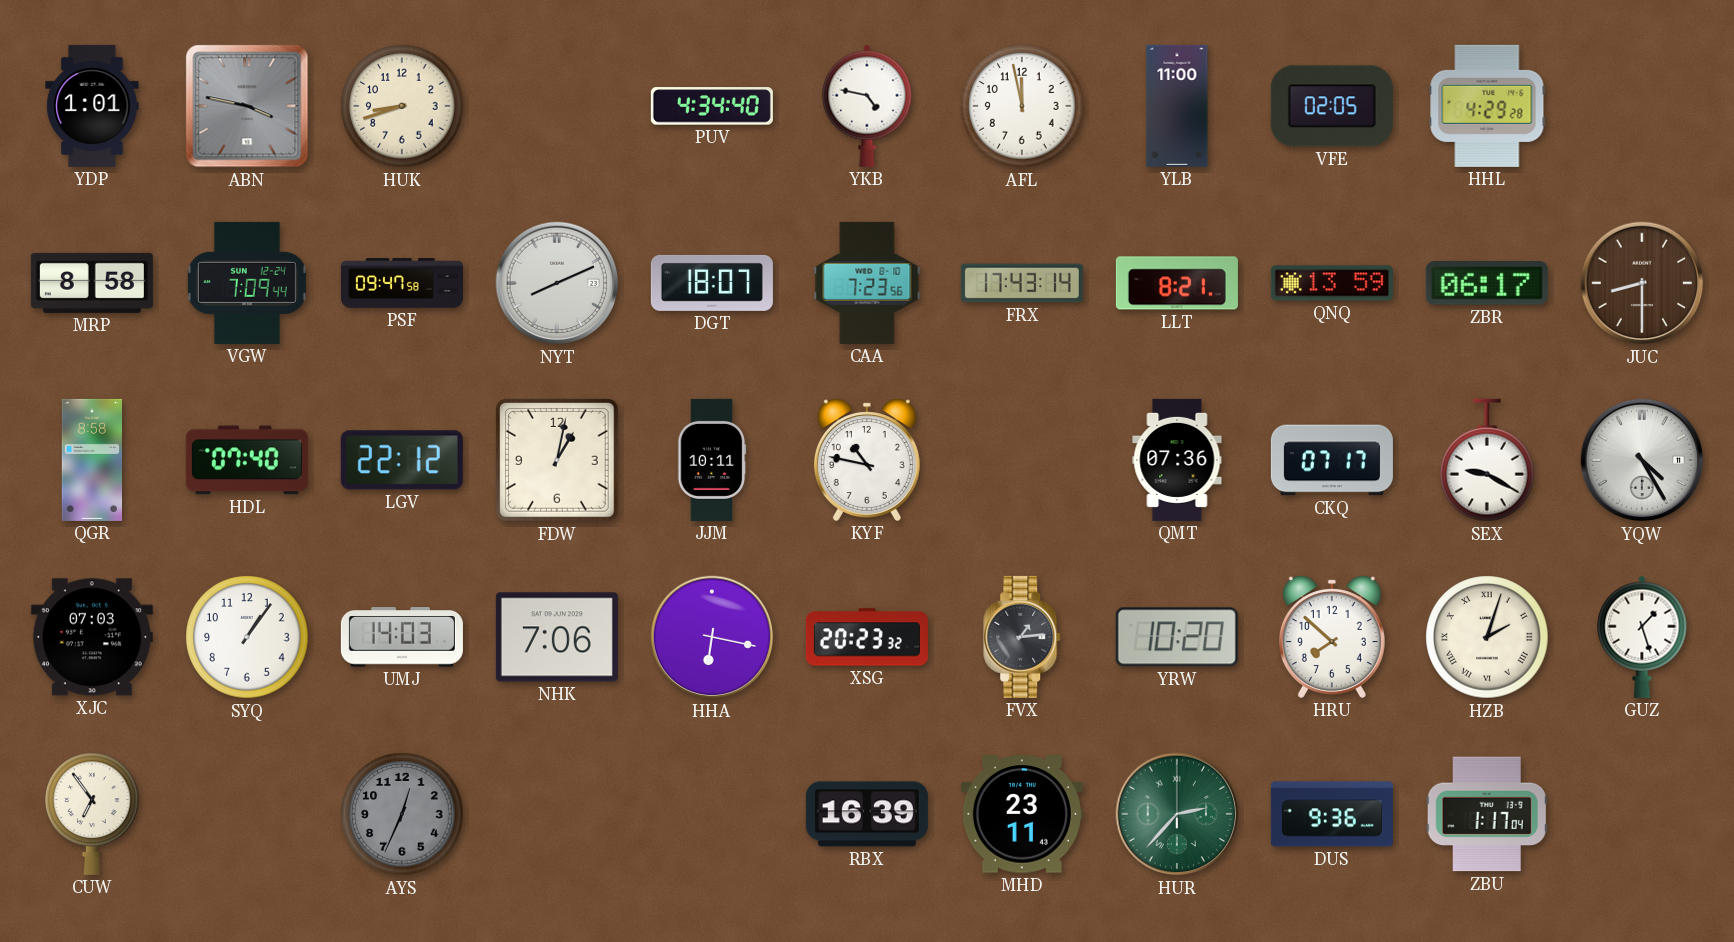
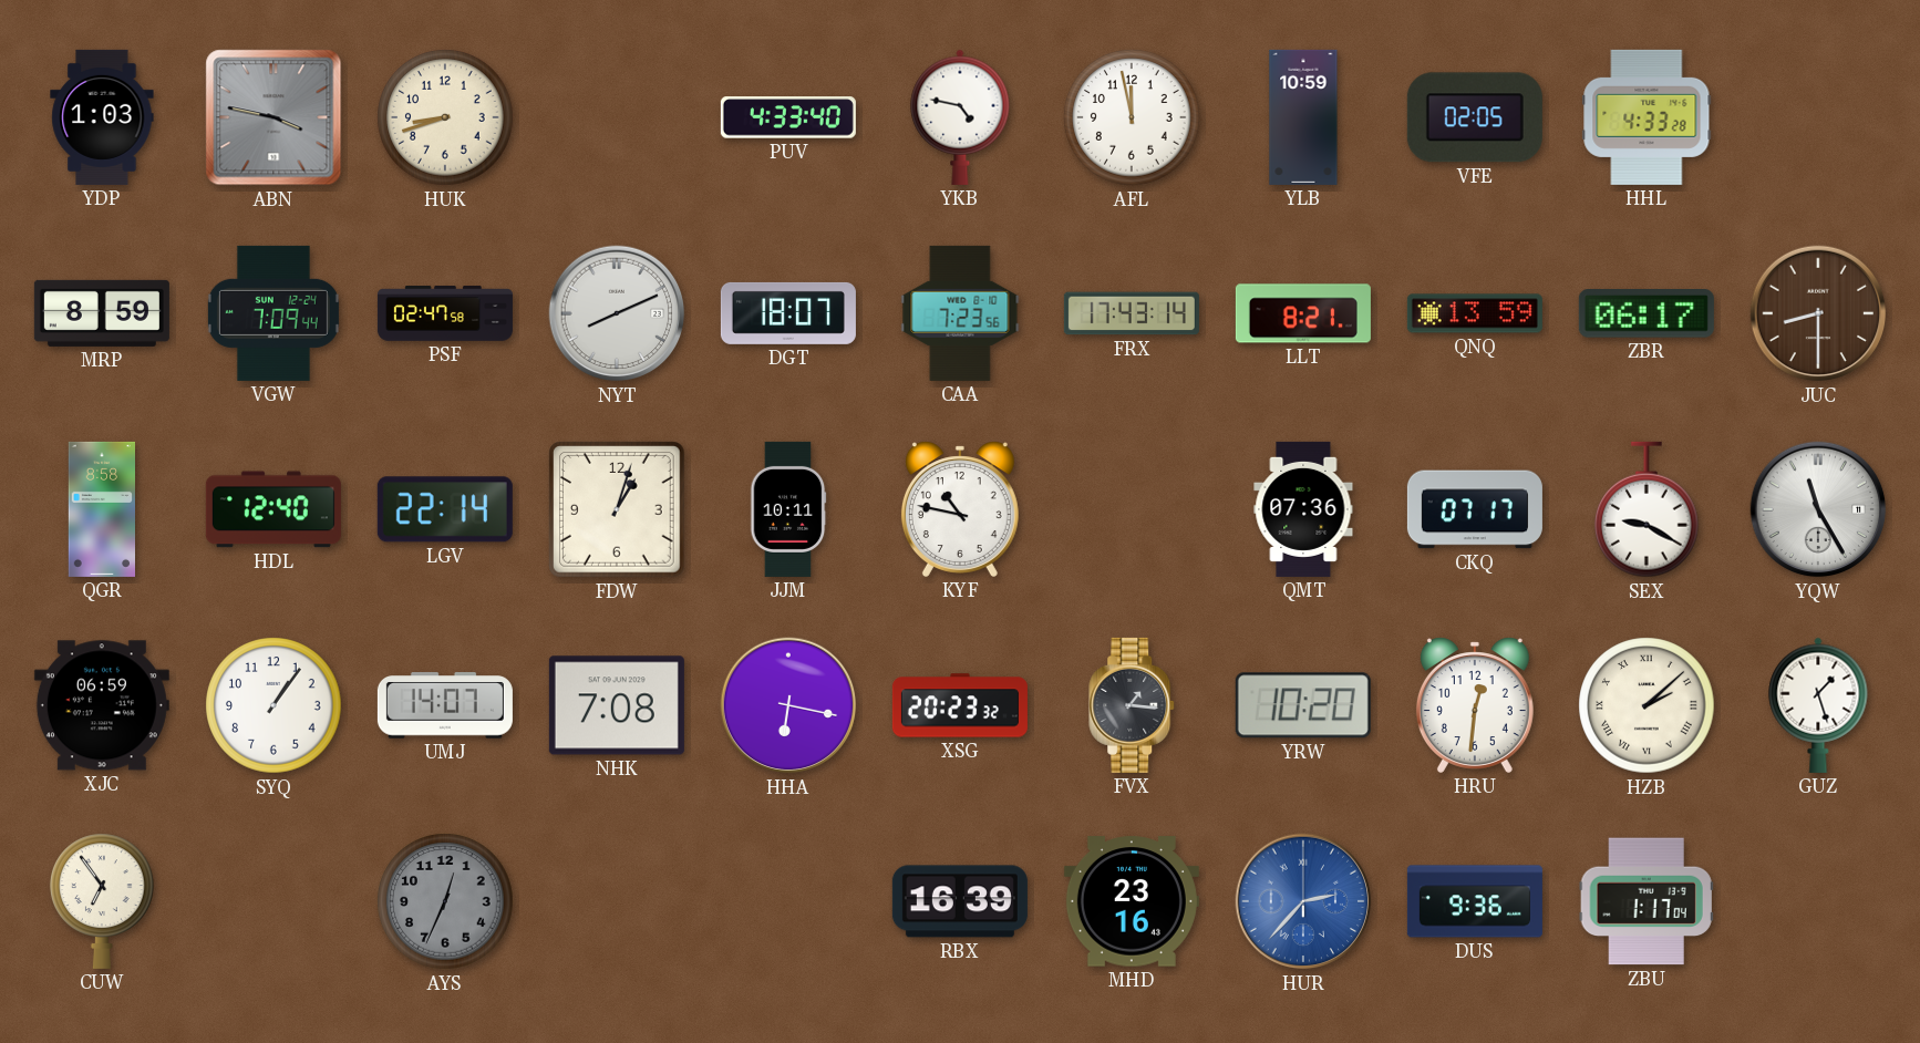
YDP: 1:01 -> 1:03
PUV: 4:34 -> 4:33
YLB: 11:00 -> 10:59
HHL: 4:29 -> 4:33
MRP: 8:58 -> 8:59
PSF: 09:47 -> 02:47
HDL: 07:40 -> 12:40
LGV: 22:12 -> 22:14
FDW: 1:02 -> 1:03
YQW: 4:25 -> 11:25
XJC: 07:03 -> 06:59
UMJ: 14:03 -> 14:07
NHK: 7:06 -> 7:08
FVX: 1:14 -> 1:16
HRU: 7:52 -> 12:31
HZB: 2:03 -> 2:08
MHD: 23:11 -> 23:16
HUR dial: green -> blue
